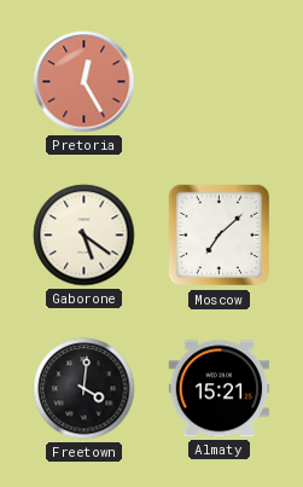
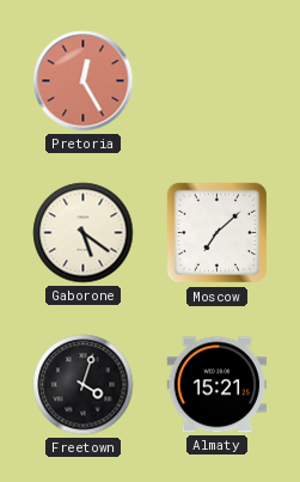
Freetown: 4:01 -> 4:03
